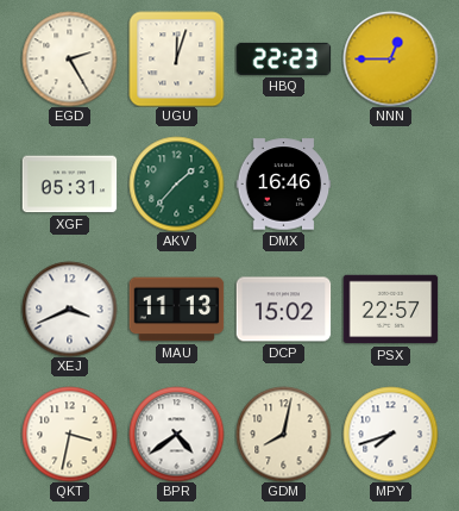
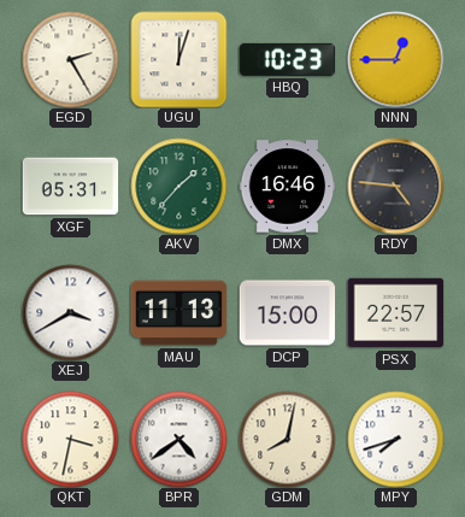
HBQ: 22:23 -> 10:23
RDY: none -> 4:46
XEJ: 3:41 -> 3:40
DCP: 15:02 -> 15:00
